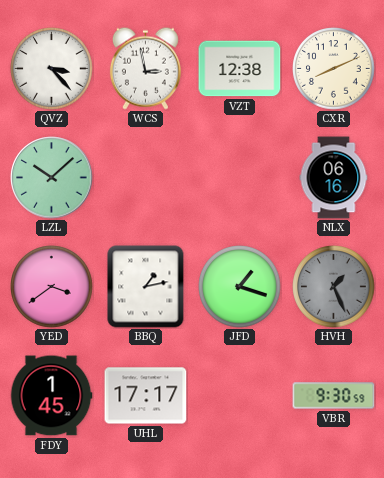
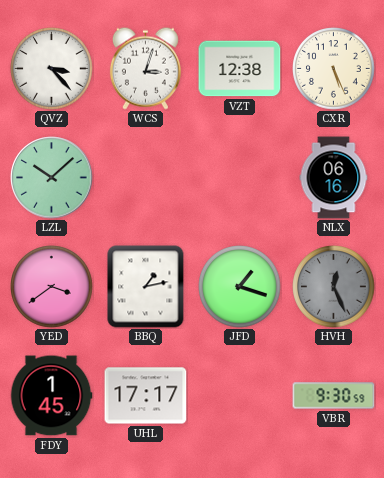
WCS: 2:58 -> 3:03
CXR: 8:11 -> 5:26
HVH: 1:26 -> 12:26
